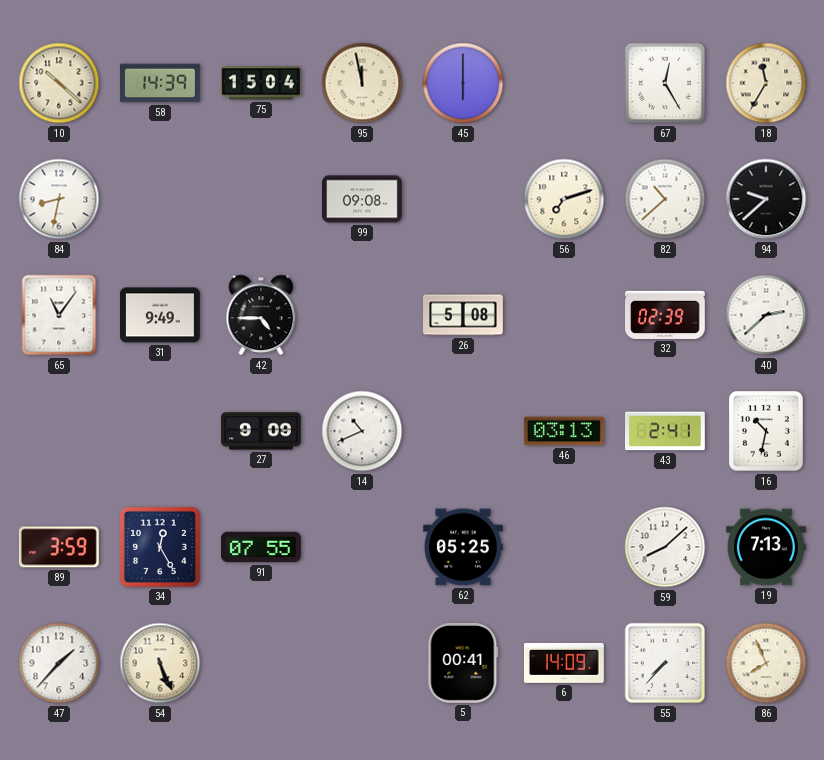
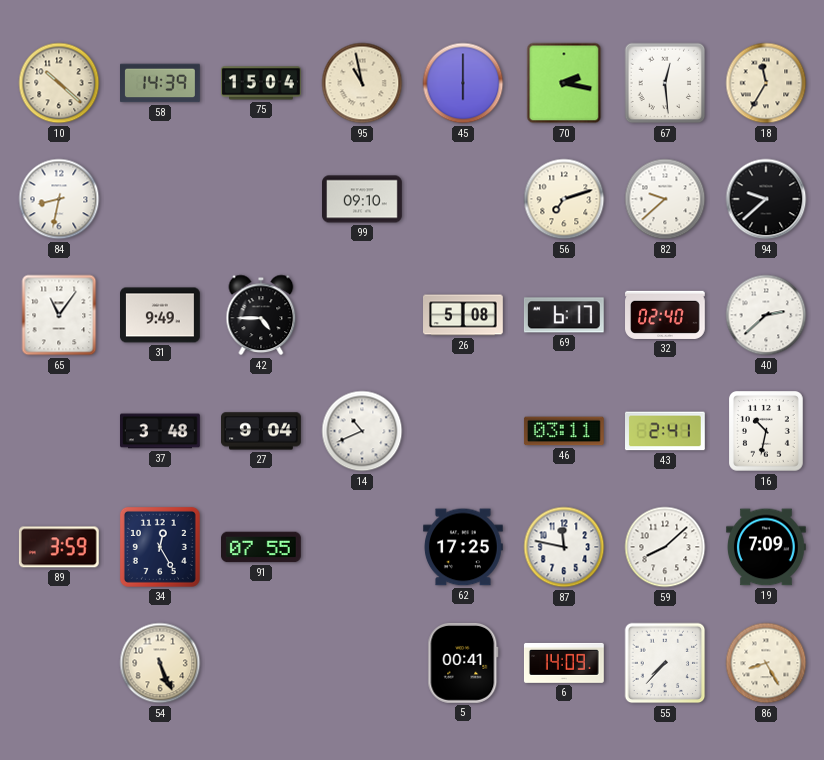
95: 11:58 -> 10:58
70: none -> 2:17
67: 12:25 -> 12:29
99: 09:08 -> 09:10
82: 10:38 -> 9:38
69: none -> 6:17
32: 02:39 -> 02:40
37: none -> 3:48
27: 9:09 -> 9:04
46: 03:13 -> 03:11
62: 05:25 -> 17:25
87: none -> 11:47
19: 7:13 -> 7:09
47: 1:37 -> none
86: 7:56 -> 8:25
